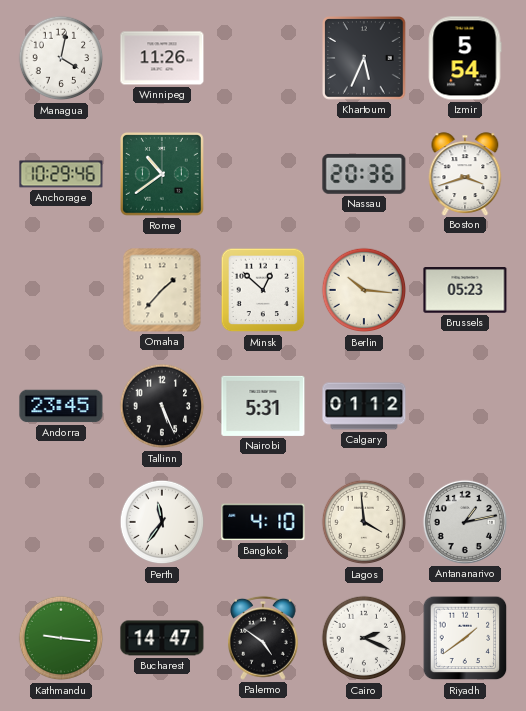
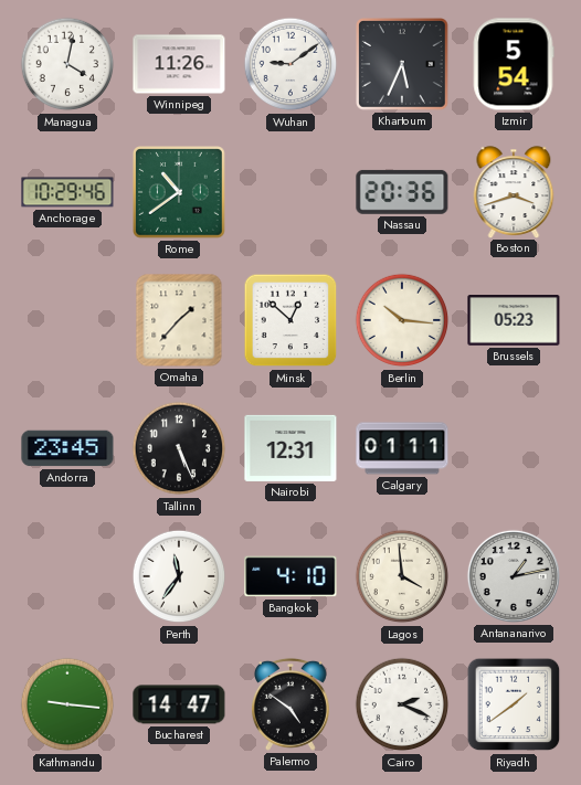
Wuhan: none -> 9:09
Nairobi: 5:31 -> 12:31
Calgary: 01:12 -> 01:11
